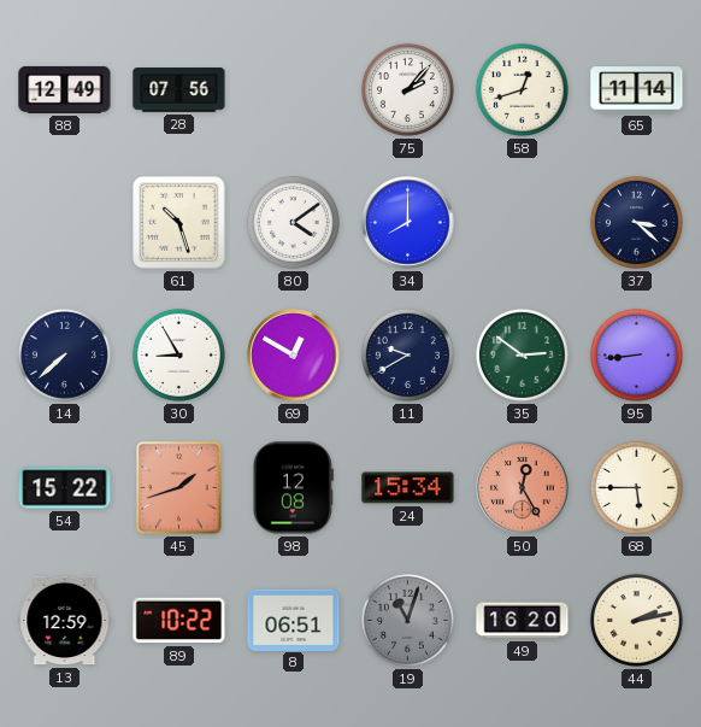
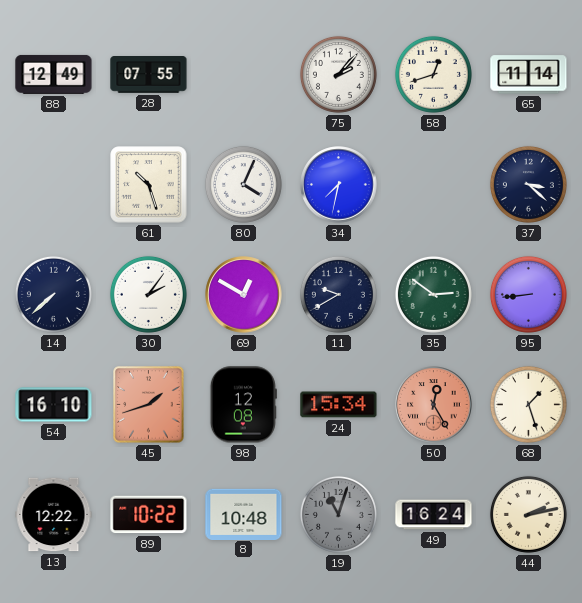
28: 07:56 -> 07:55
80: 4:09 -> 4:04
34: 8:00 -> 7:32
30: 8:55 -> 2:06
54: 15:22 -> 16:10
68: 5:45 -> 1:27
13: 12:59 -> 12:22
8: 06:51 -> 10:48
49: 16:20 -> 16:24
